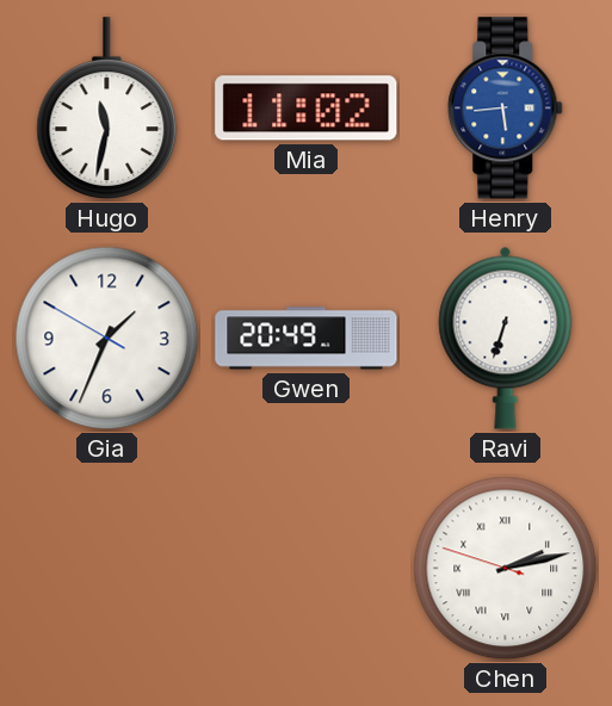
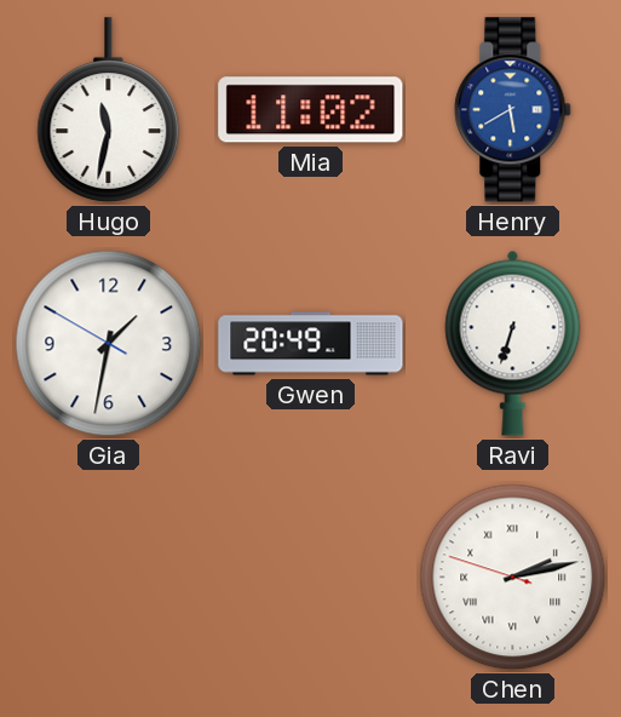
Henry: 5:44 -> 5:40
Gia: 1:33 -> 1:31
